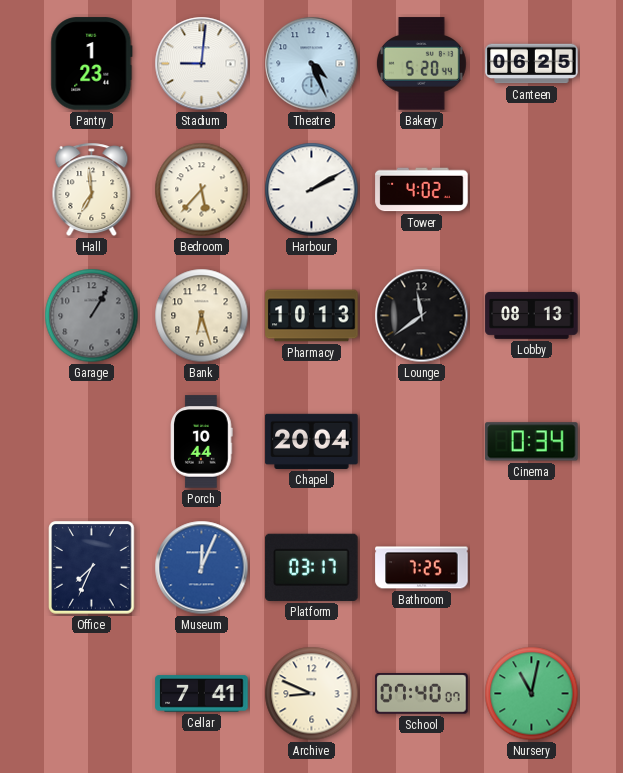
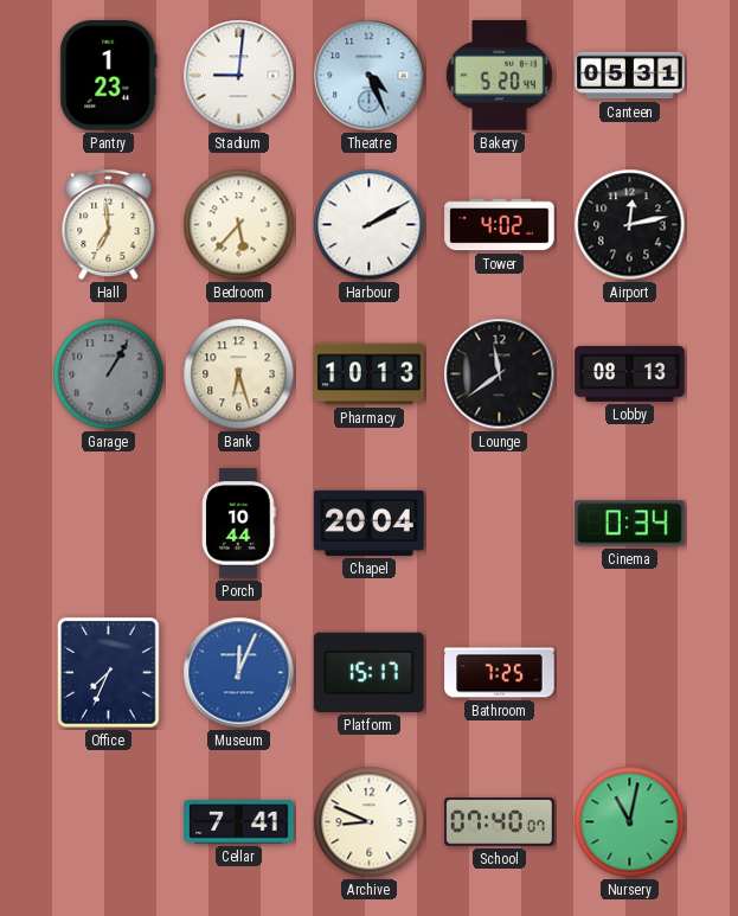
Canteen: 06:25 -> 05:31
Airport: none -> 12:13
Platform: 03:17 -> 15:17
